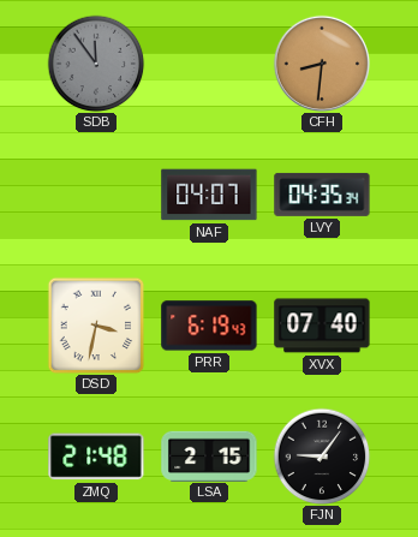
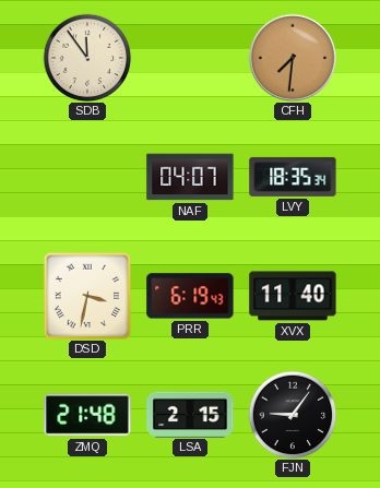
SDB dial: grey -> cream
CFH: 8:31 -> 7:31
LVY: 04:35 -> 18:35
XVX: 07:40 -> 11:40
